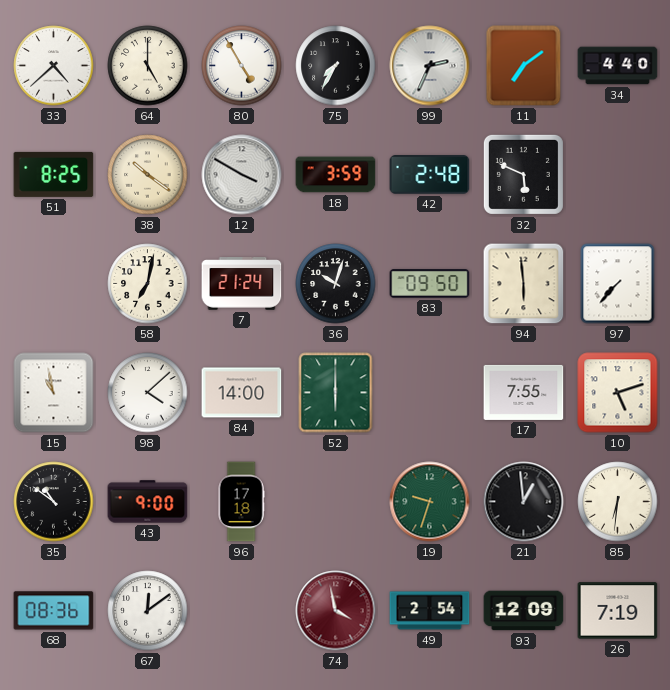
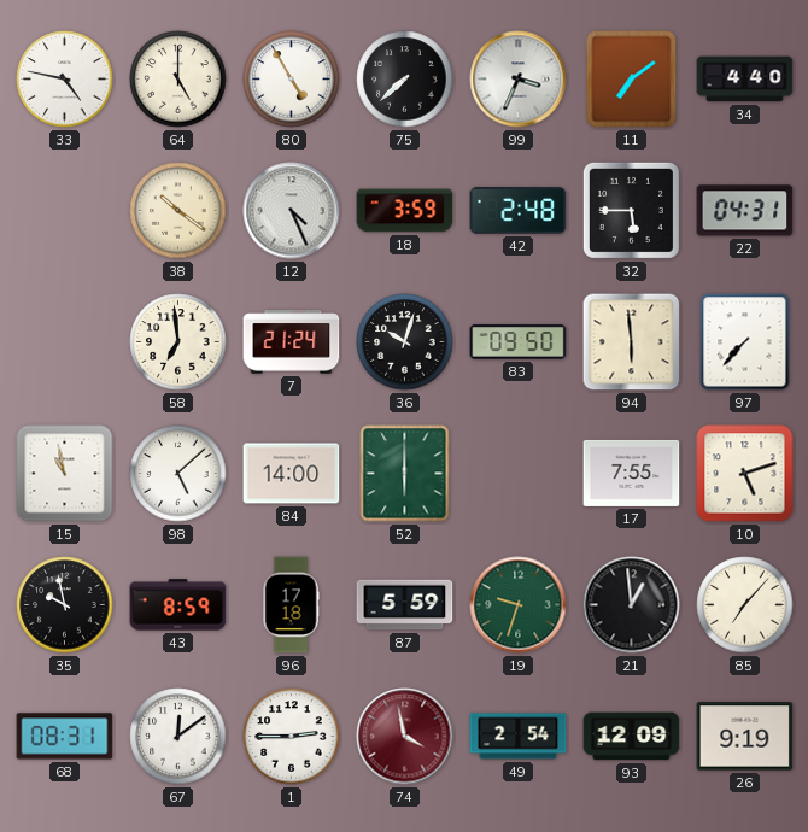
33: 4:38 -> 4:47
75: 7:35 -> 7:38
99: 2:34 -> 3:34
51: 8:25 -> none
12: 3:50 -> 4:26
32: 5:49 -> 5:45
22: none -> 04:31
58: 7:02 -> 6:59
98: 4:08 -> 5:08
35: 10:51 -> 9:58
43: 9:00 -> 8:59
87: none -> 5:59
85: 6:31 -> 7:07
68: 08:36 -> 08:31
1: none -> 2:45
26: 7:19 -> 9:19
